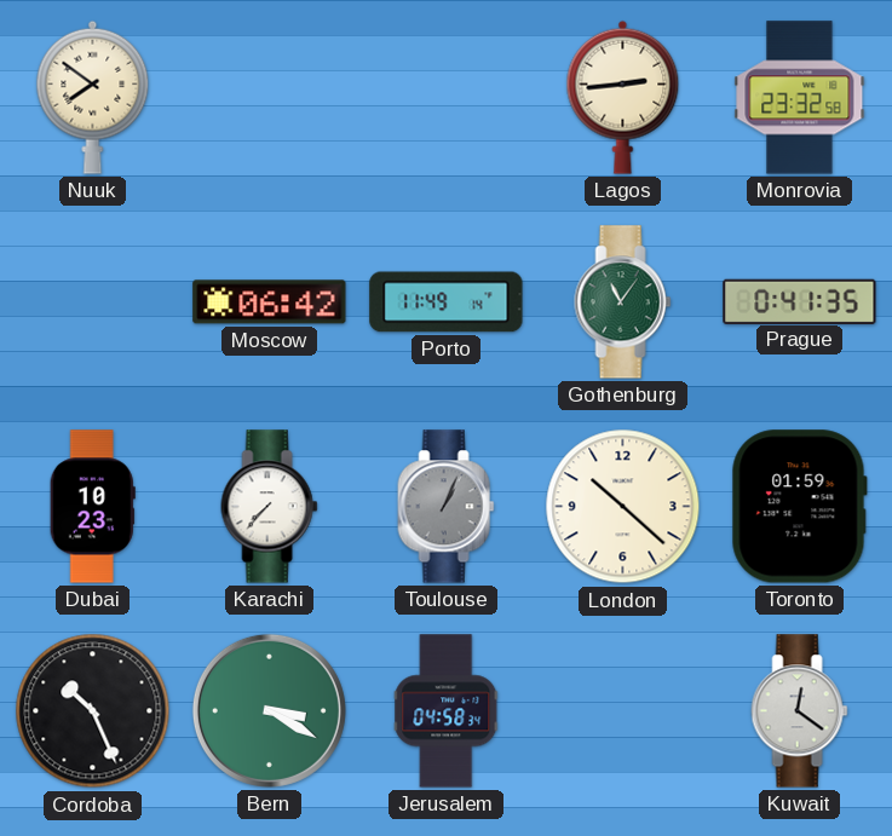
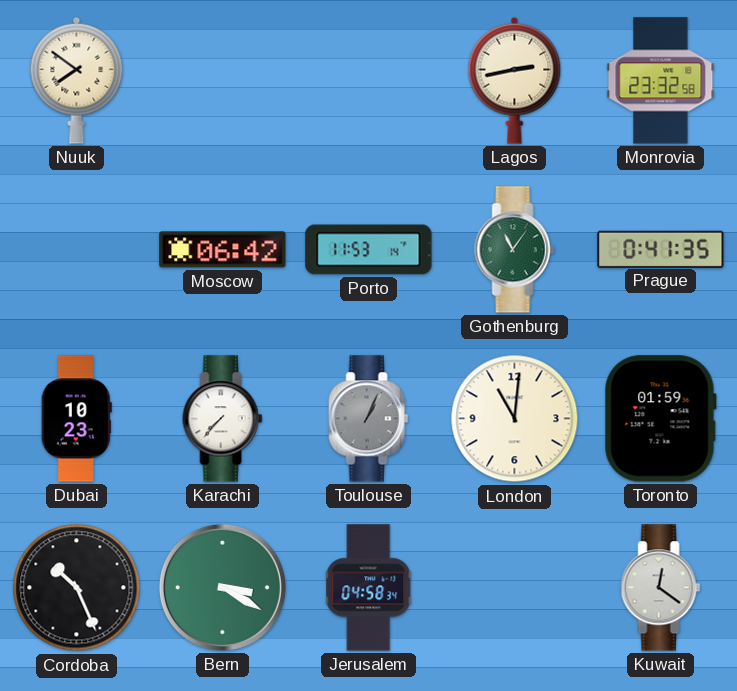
Lagos: 2:44 -> 2:43
Porto: 11:49 -> 11:53
London: 10:22 -> 11:01
